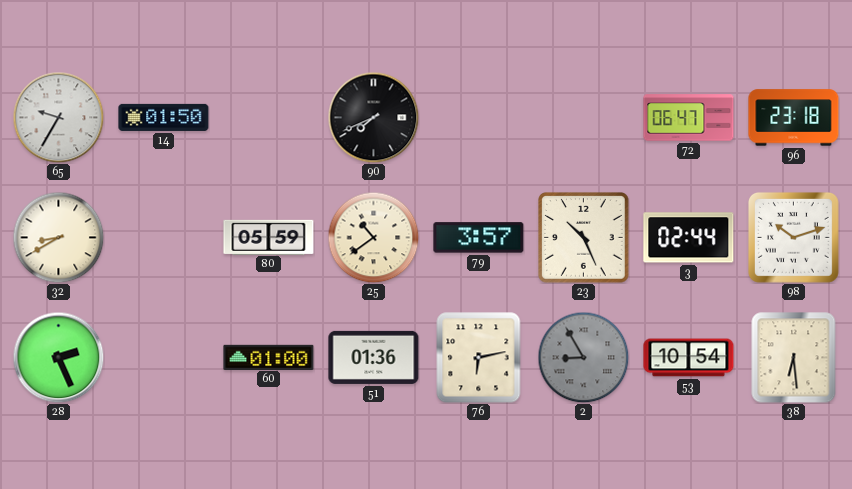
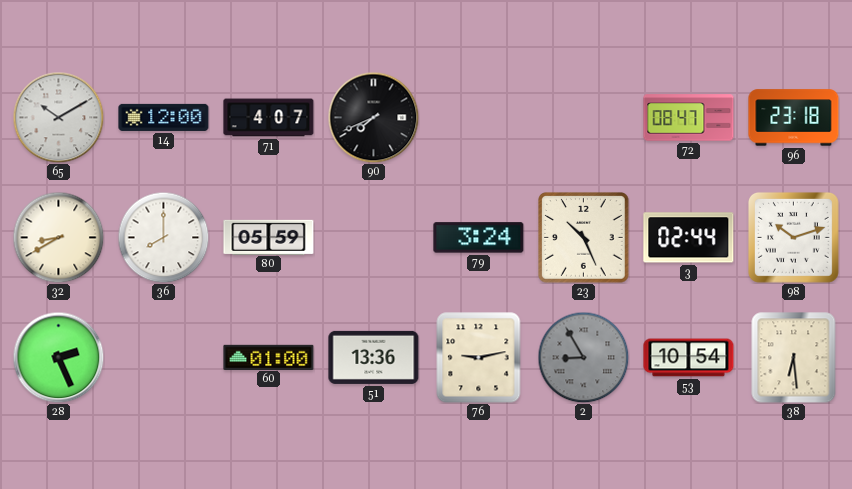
65: 9:35 -> 10:10
14: 01:50 -> 12:00
71: none -> 4:07
72: 06:47 -> 08:47
36: none -> 8:00
25: 10:39 -> none
79: 3:57 -> 3:24
51: 01:36 -> 13:36
76: 6:13 -> 9:13
